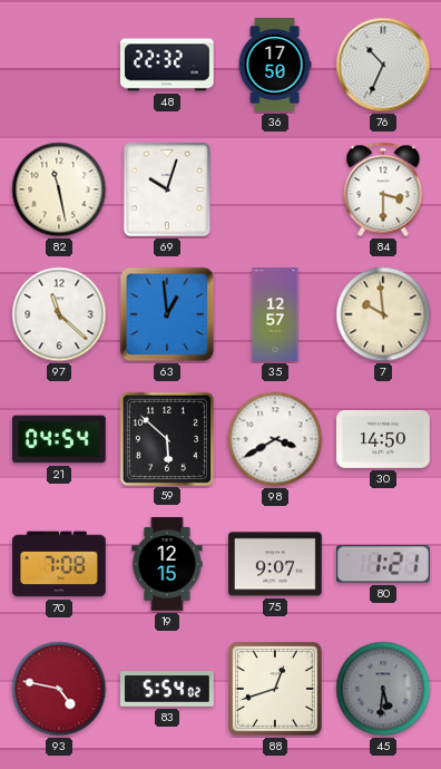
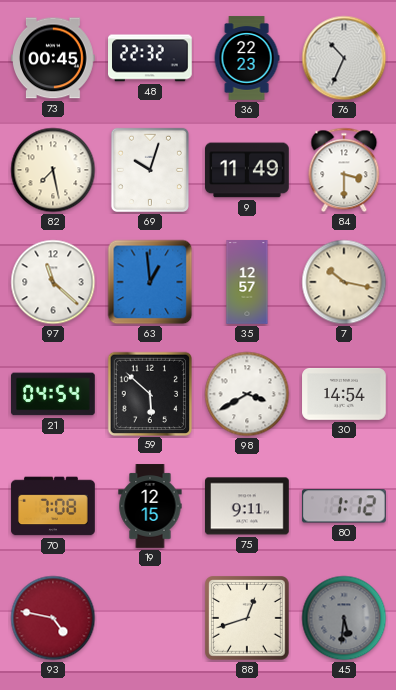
73: none -> 00:45
36: 17:50 -> 22:23
82: 11:28 -> 7:28
9: none -> 11:49
7: 9:59 -> 10:17
30: 14:50 -> 14:54
75: 9:07 -> 9:11
80: 1:21 -> 1:12
83: 5:54 -> none
